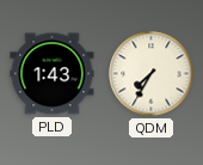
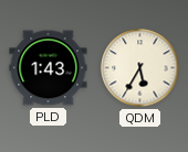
QDM: 7:35 -> 5:35
